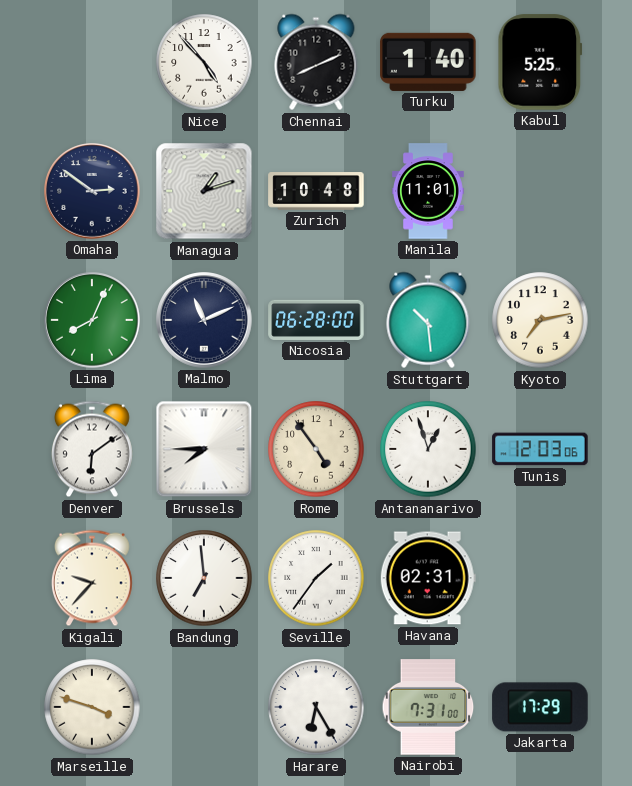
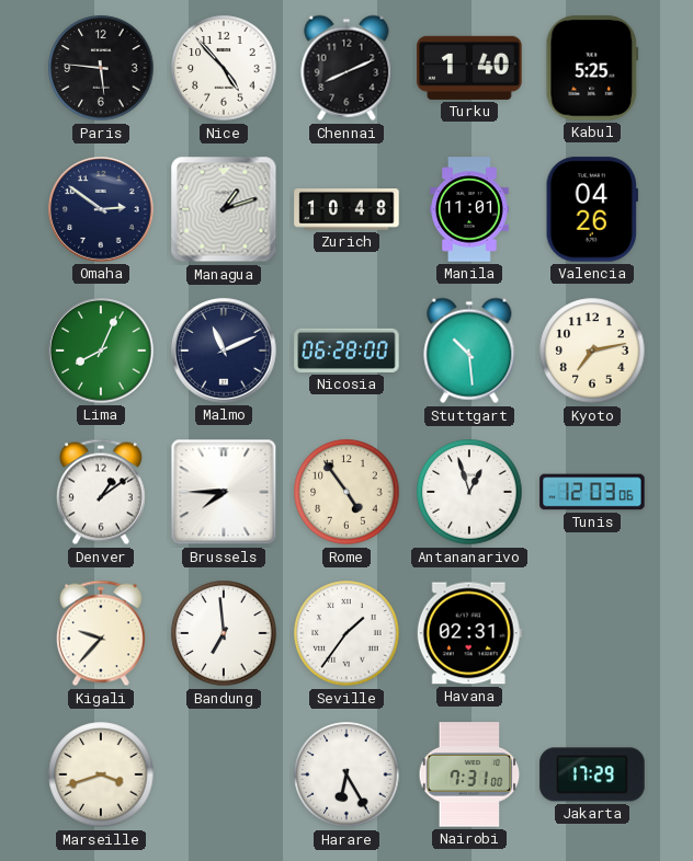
Paris: none -> 5:46
Valencia: none -> 04:26
Denver: 6:09 -> 1:09
Marseille: 3:48 -> 3:42
